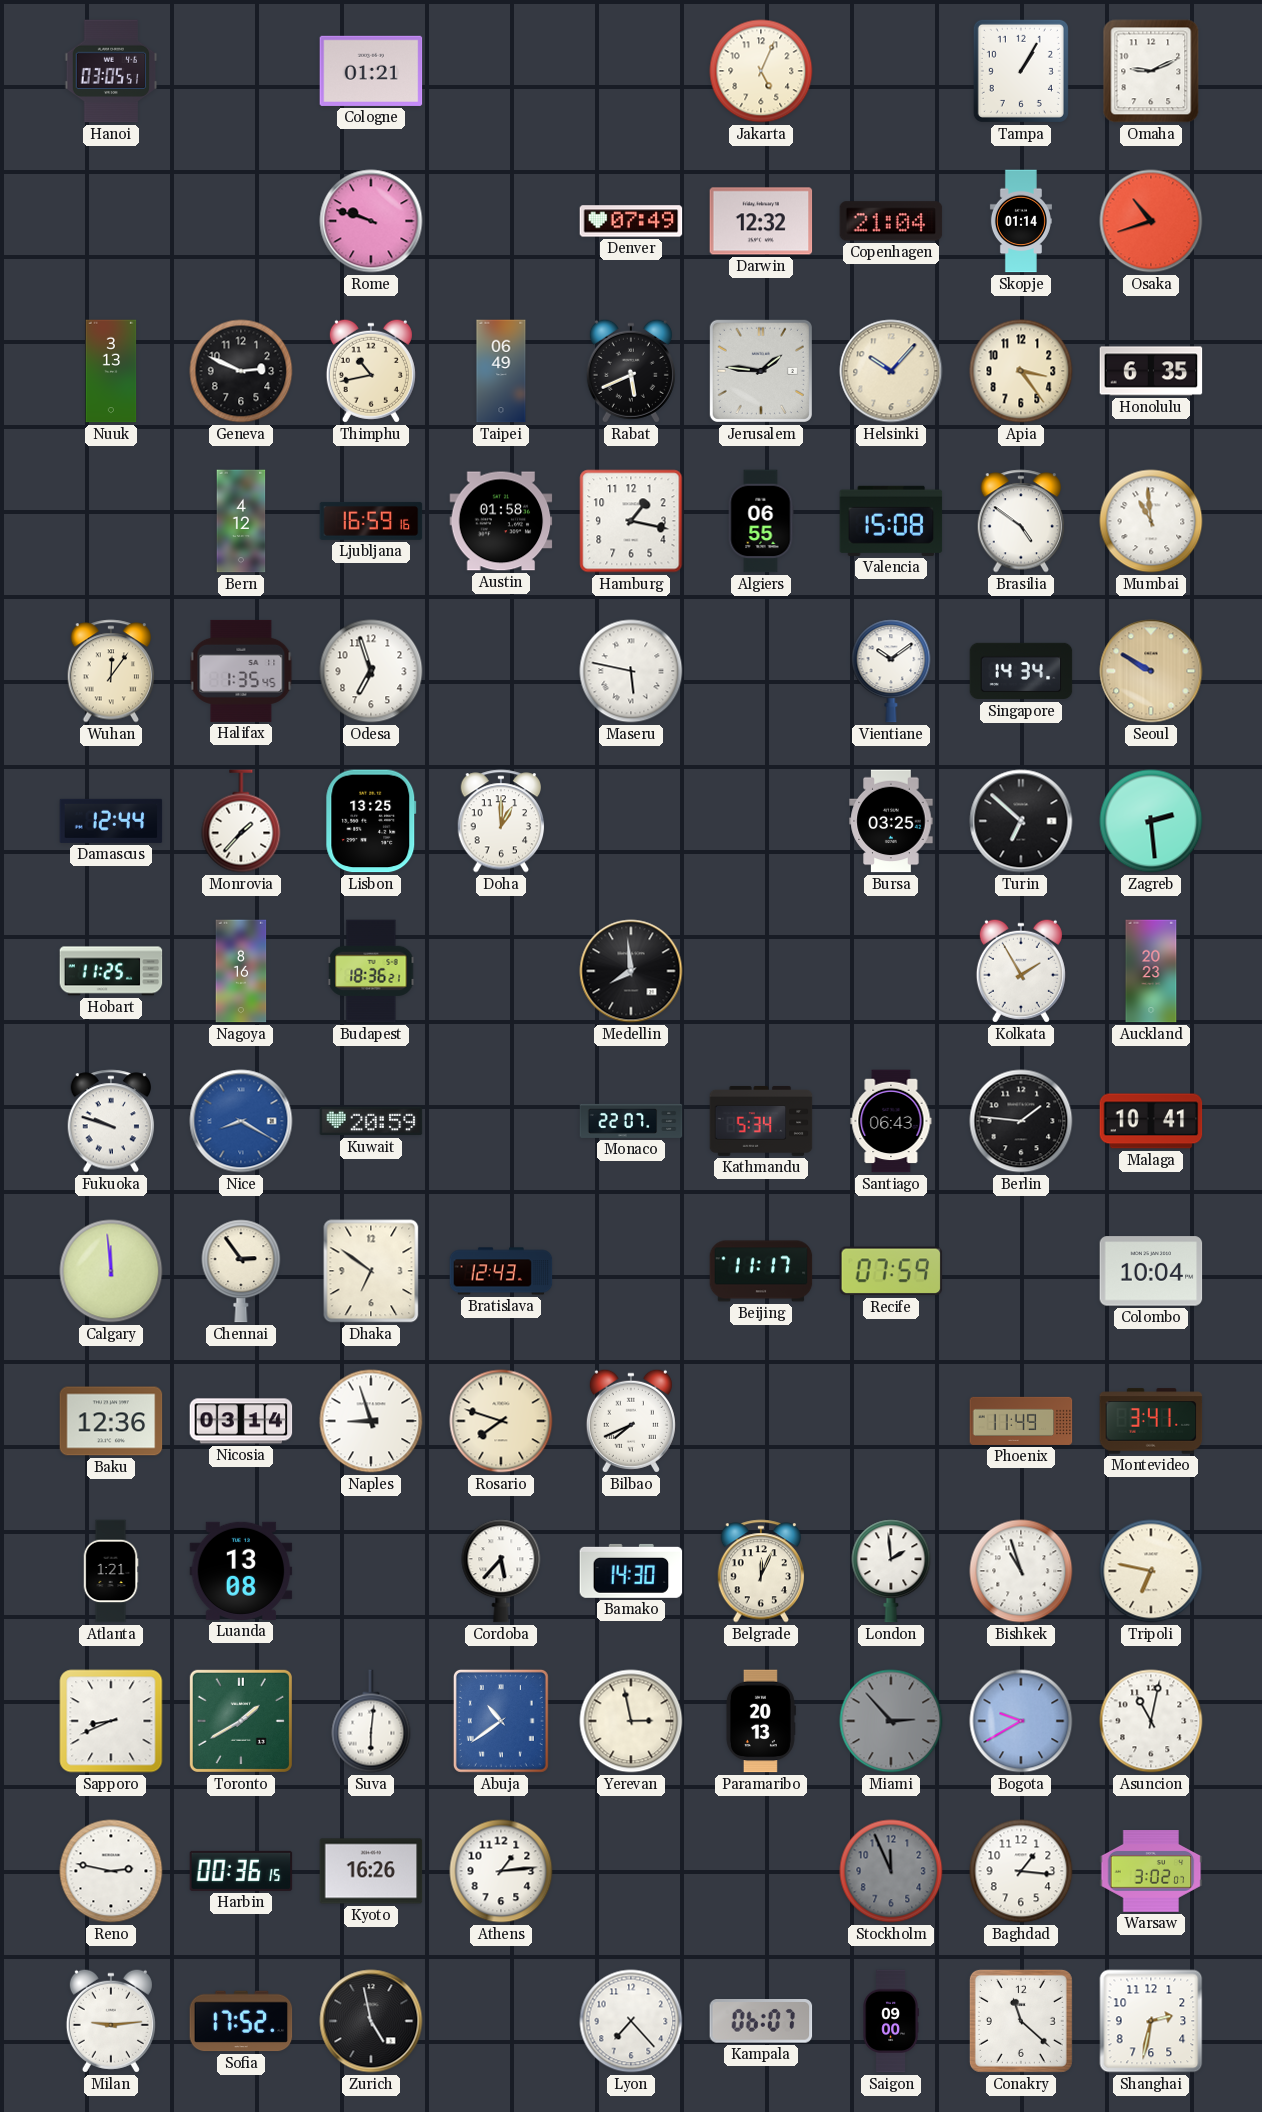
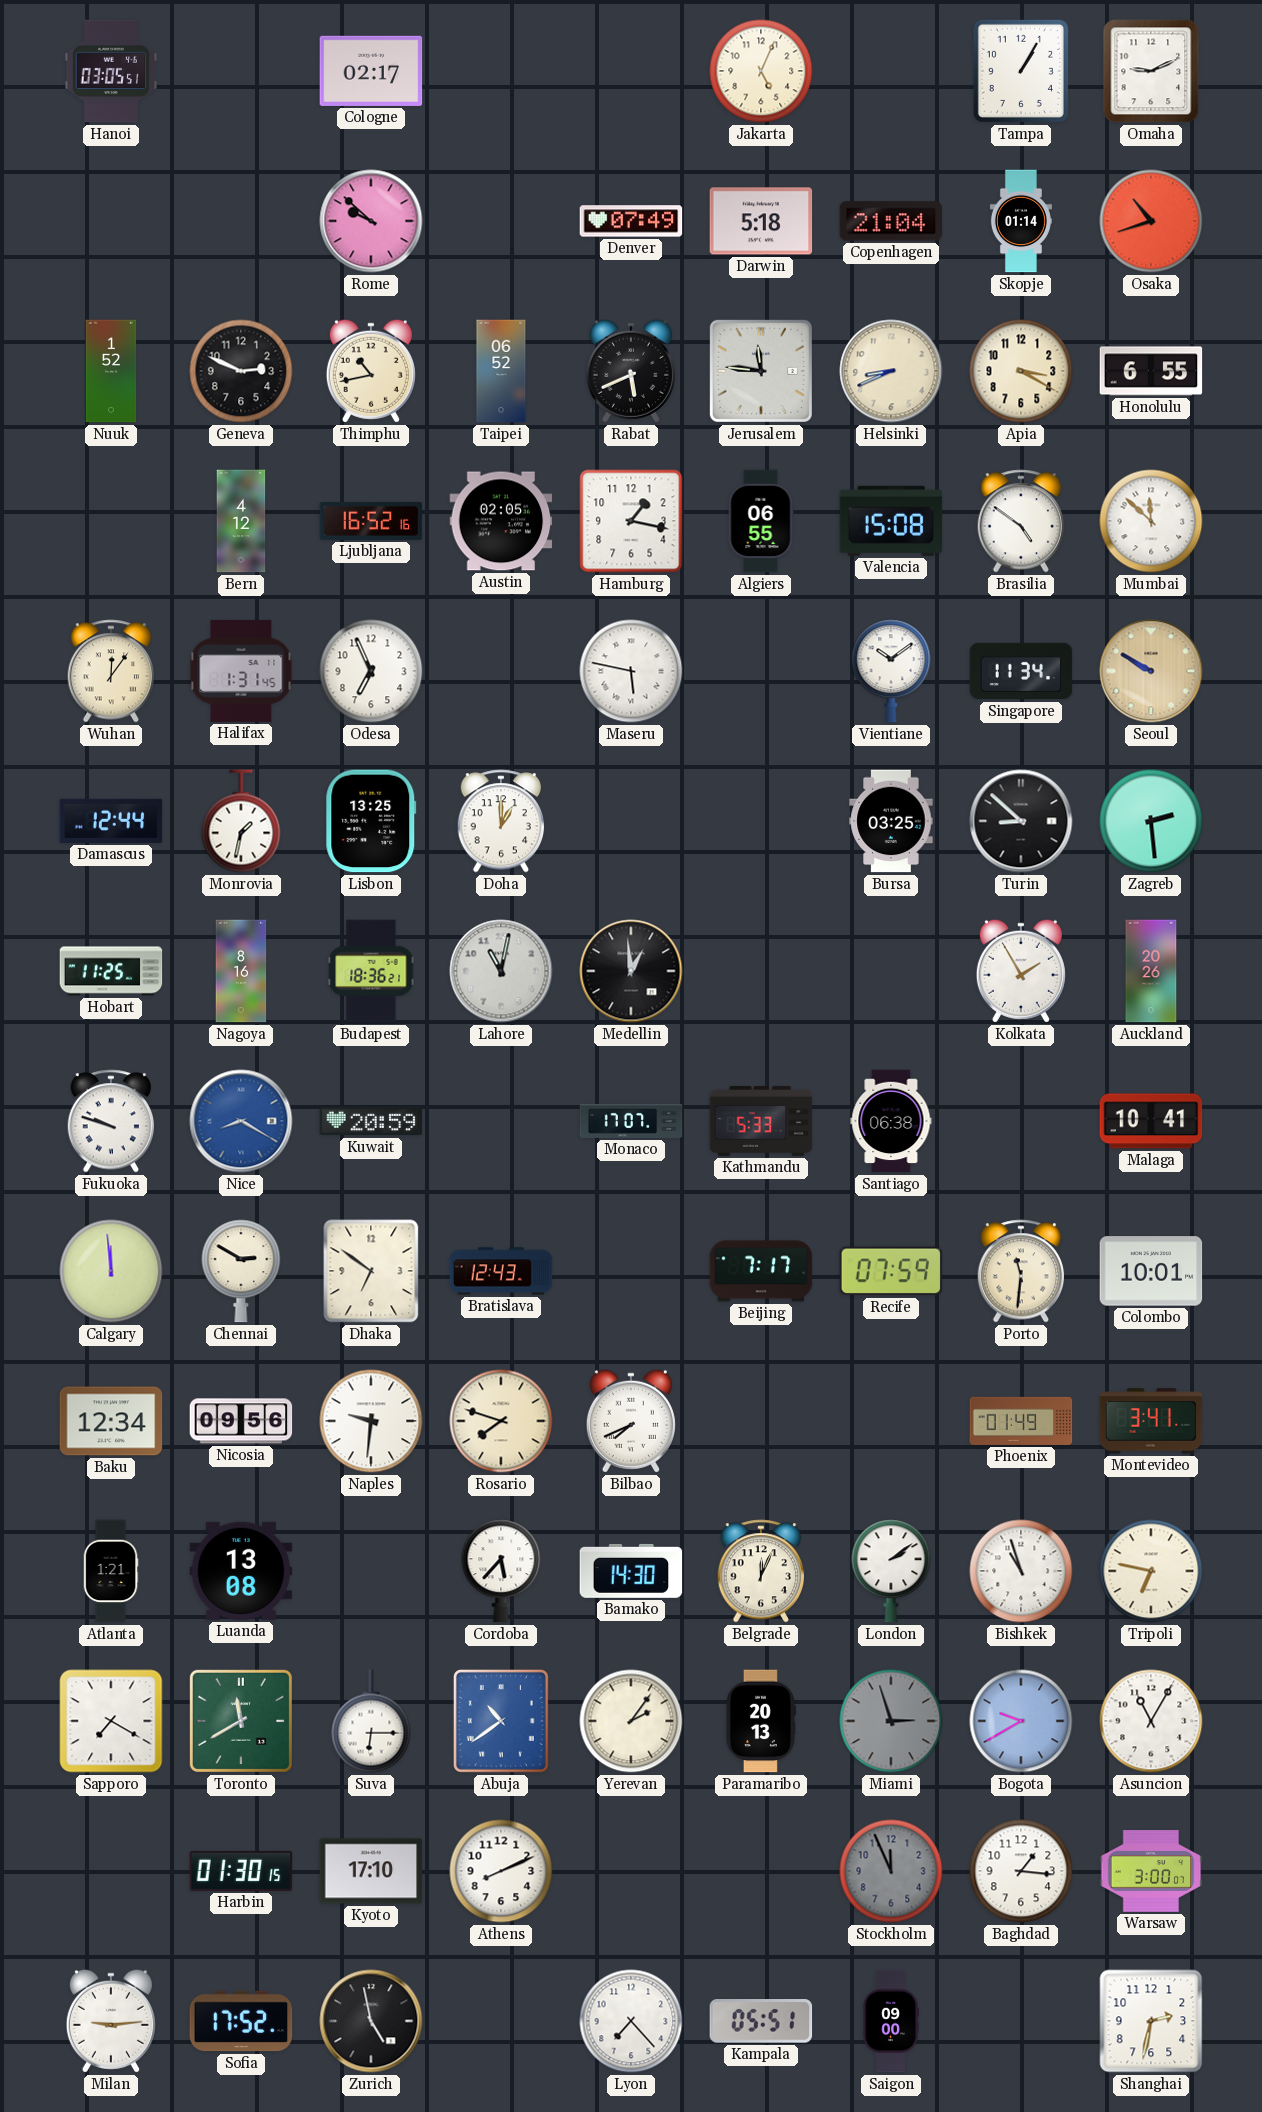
Cologne: 01:21 -> 02:17
Rome: 9:48 -> 9:52
Darwin: 12:32 -> 5:18
Nuuk: 3:13 -> 1:52
Taipei: 06:49 -> 06:52
Jerusalem: 1:46 -> 11:46
Helsinki: 10:07 -> 8:41
Apia: 3:24 -> 3:20
Honolulu: 6:35 -> 6:55
Ljubljana: 16:59 -> 16:52
Austin: 01:58 -> 02:05
Mumbai: 10:59 -> 11:52
Halifax: 1:35 -> 1:31
Odesa: 6:57 -> 6:56
Singapore: 14:34 -> 11:34
Monrovia: 1:37 -> 1:32
Turin: 6:52 -> 8:52
Lahore: none -> 11:02
Medellin: 7:59 -> 12:59
Auckland: 20:23 -> 20:26
Monaco: 22:07 -> 17:07
Kathmandu: 5:34 -> 5:33
Santiago: 06:43 -> 06:38
Berlin: 1:46 -> none
Chennai: 2:54 -> 2:50
Beijing: 11:17 -> 7:17
Porto: none -> 11:31
Colombo: 10:04 -> 10:01
Baku: 12:36 -> 12:34
Nicosia: 03:14 -> 09:56
Naples: 8:57 -> 9:31
Phoenix: 11:49 -> 01:49
London: 1:59 -> 2:09
Sapporo: 8:41 -> 7:20
Toronto: 1:40 -> 11:40
Suva: 6:01 -> 6:15
Yerevan: 2:58 -> 2:06
Miami: 2:53 -> 2:57
Asuncion: 11:02 -> 11:05
Reno: 2:47 -> none
Harbin: 00:36 -> 01:30
Kyoto: 16:26 -> 17:10
Athens: 1:14 -> 8:11
Warsaw: 3:02 -> 3:00
Kampala: 06:07 -> 05:51
Conakry: 11:22 -> none
